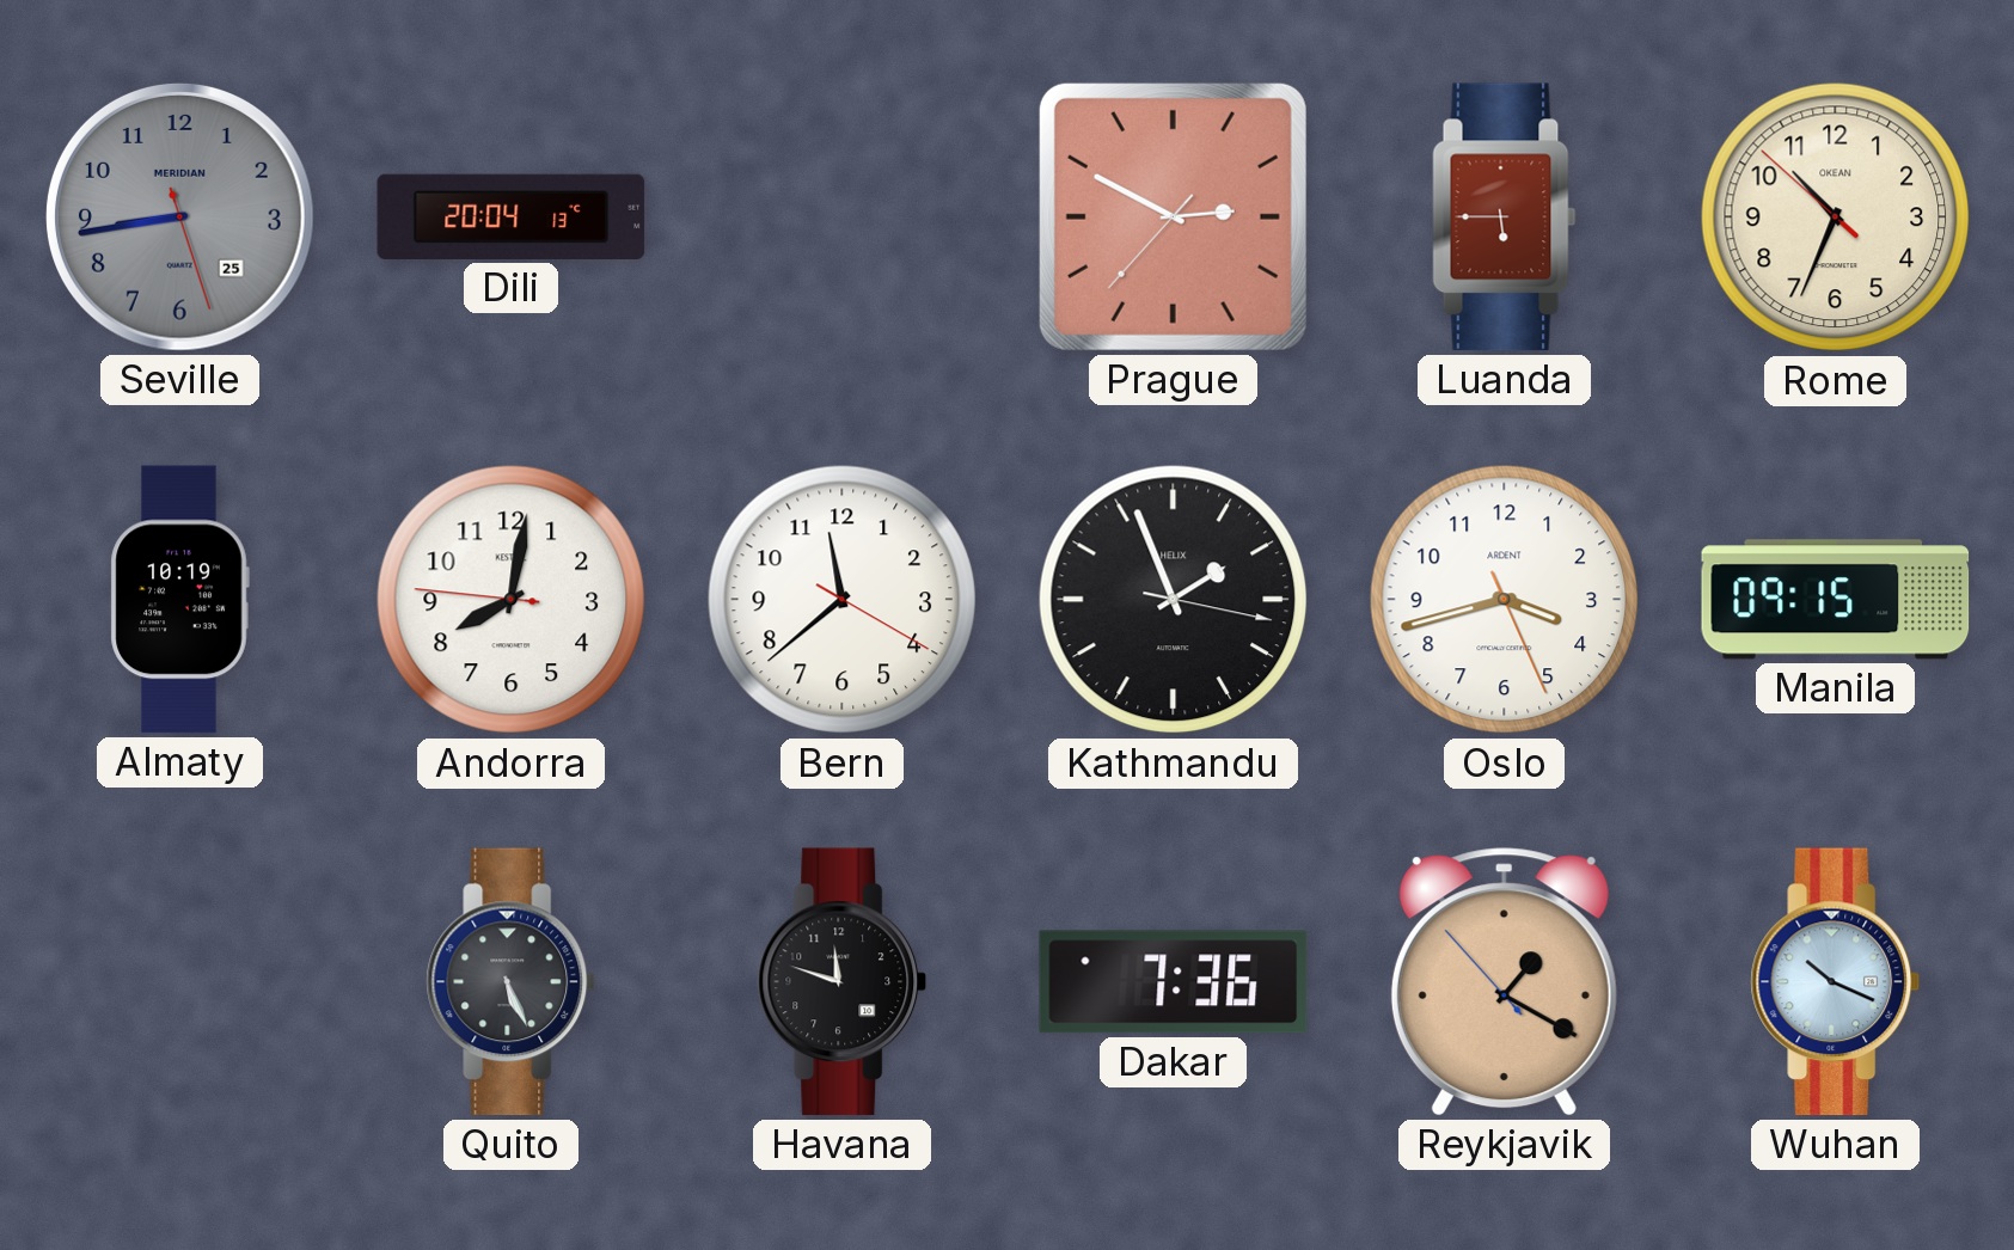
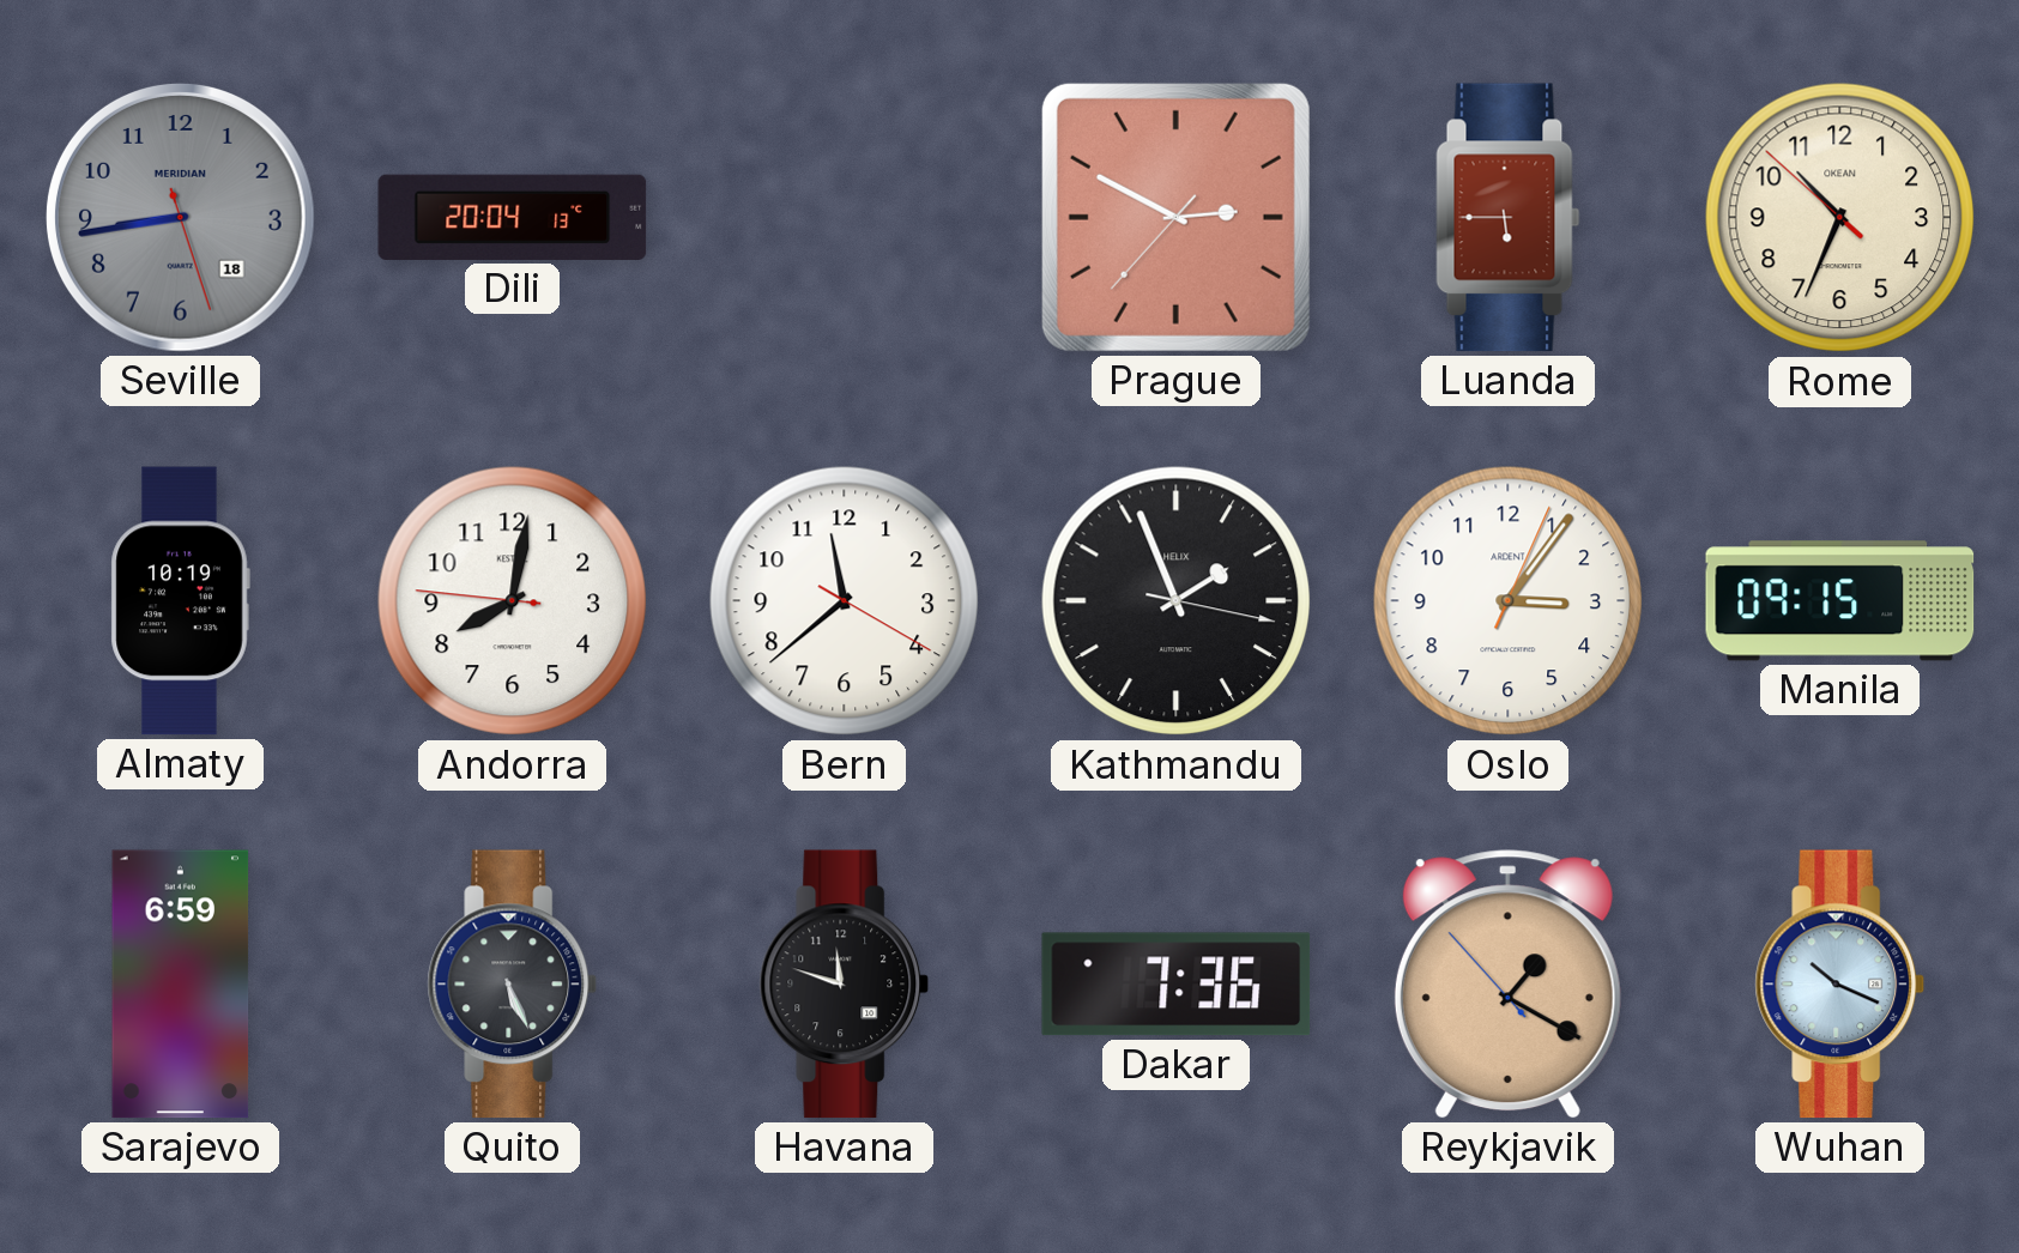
Seville date: 25 -> 18
Oslo: 3:42 -> 3:06
Sarajevo: none -> 6:59
